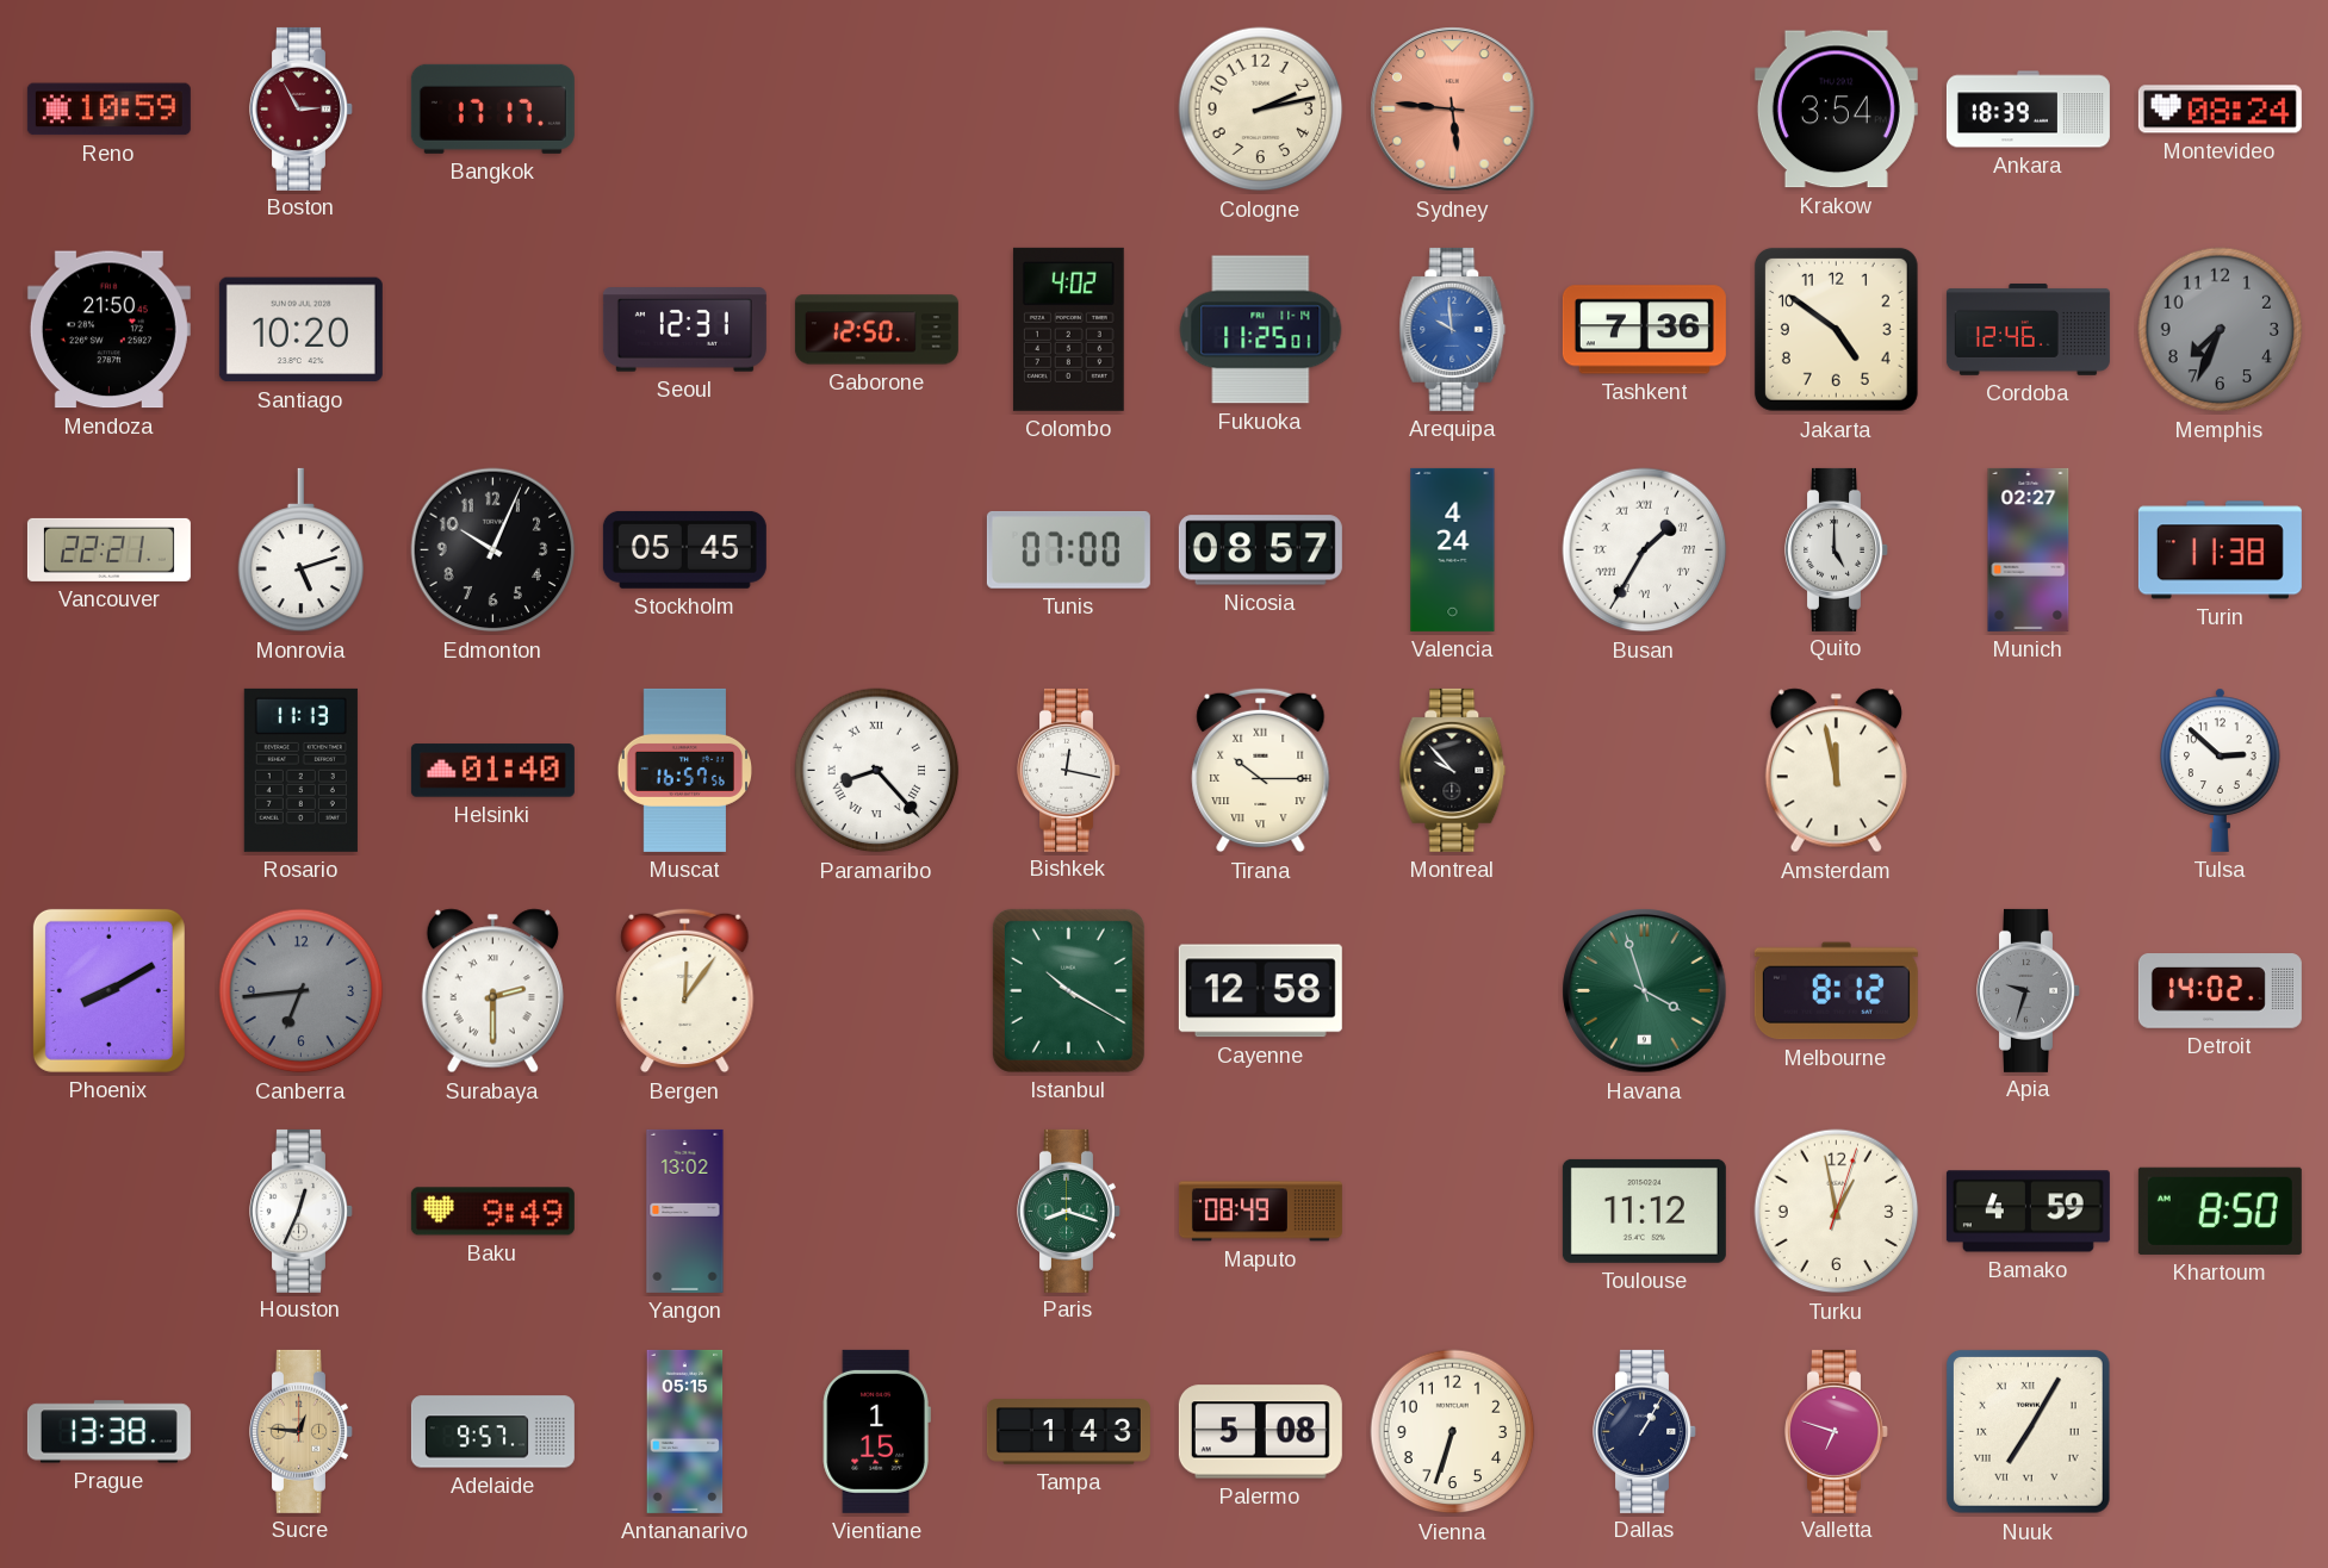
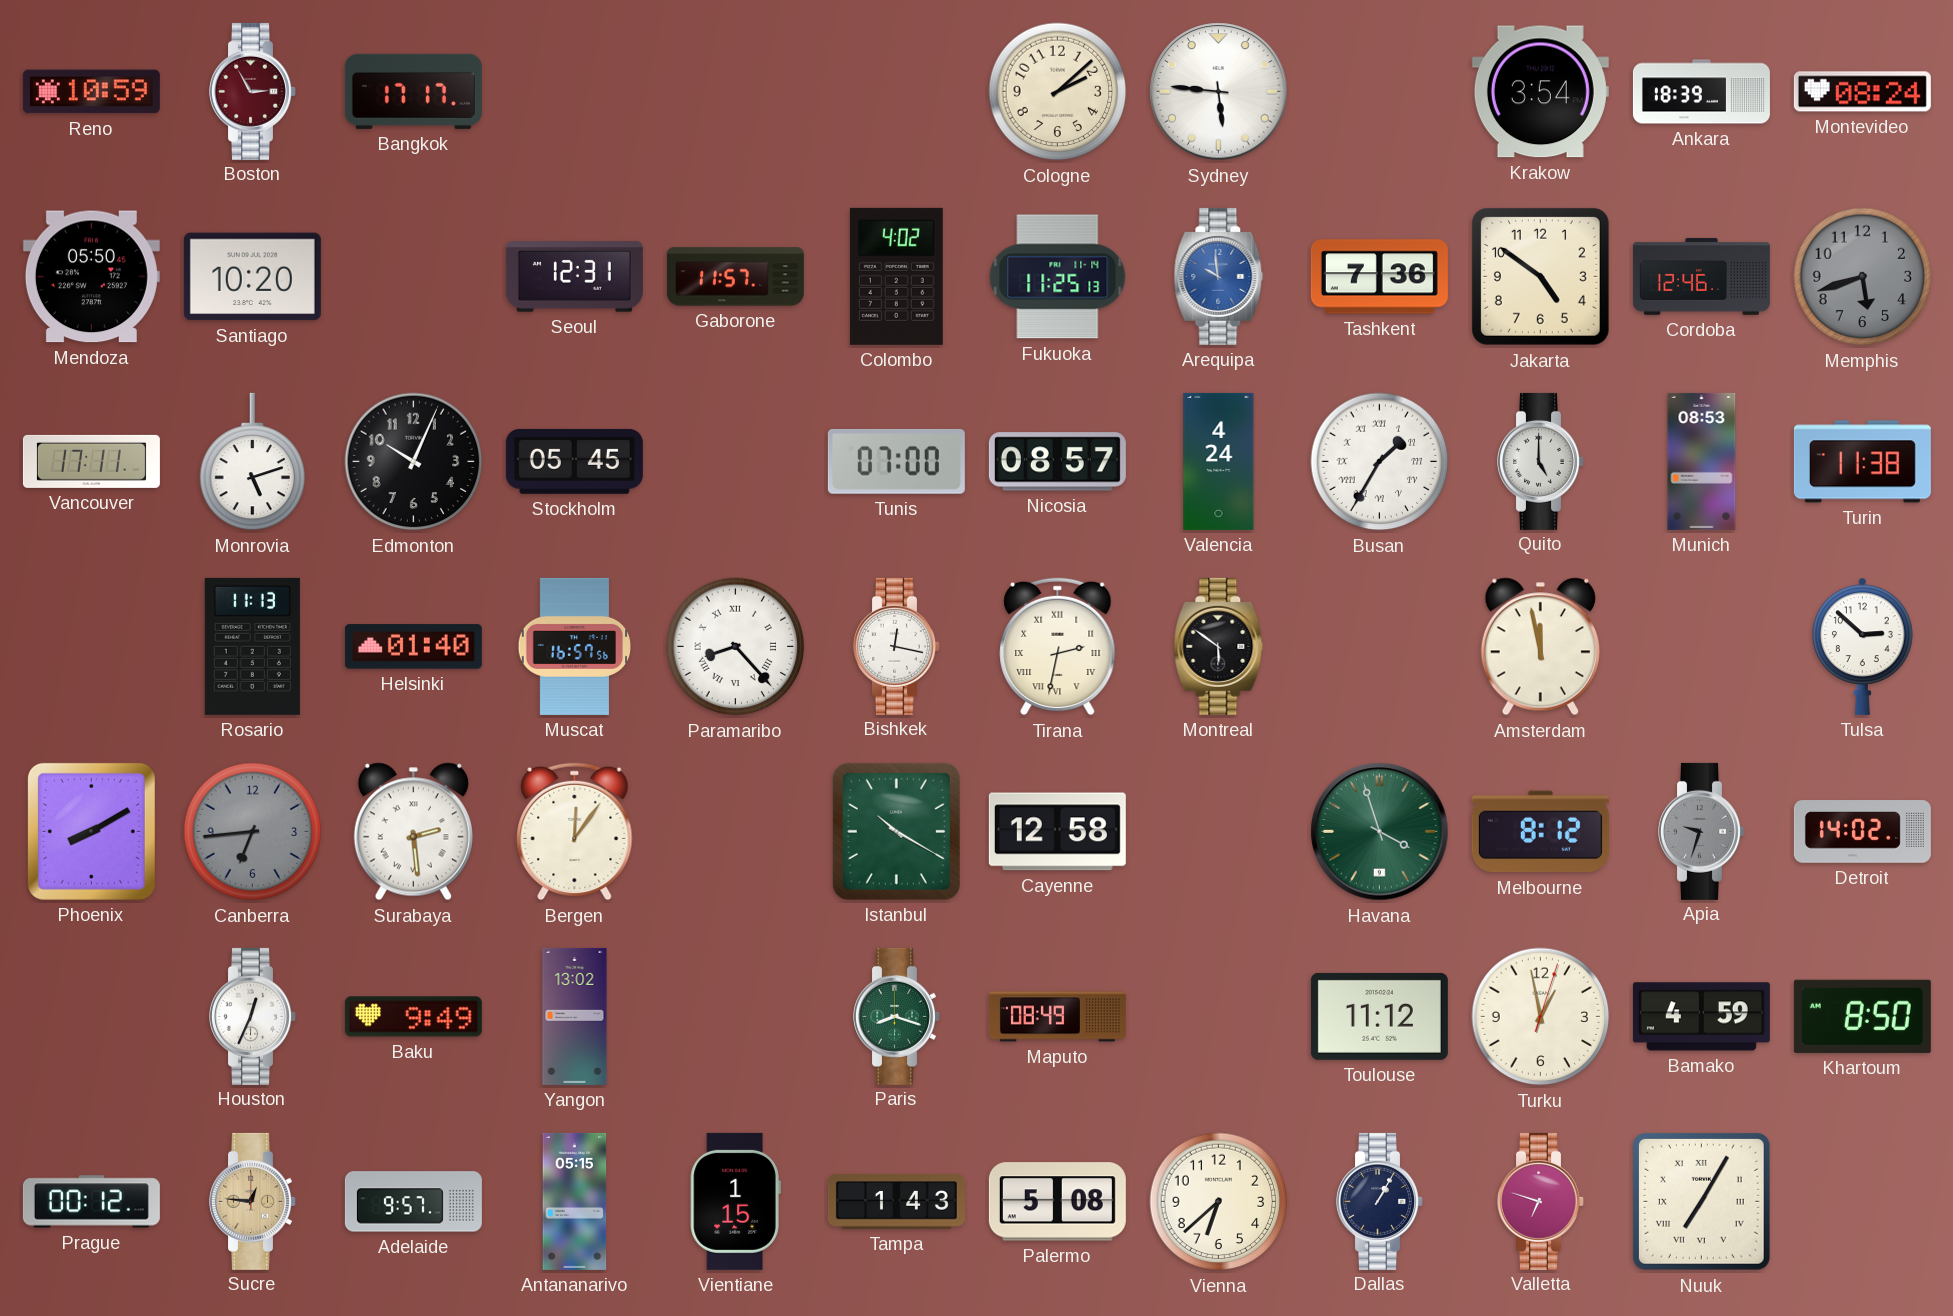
Cologne: 2:13 -> 2:08
Sydney dial: salmon -> white
Mendoza: 21:50 -> 05:50
Gaborone: 12:50 -> 11:57
Fukuoka: 11:25:01 -> 11:25:13
Memphis: 7:34 -> 5:42
Vancouver: 22:21 -> 17:11
Munich: 02:27 -> 08:53
Tirana: 10:15 -> 2:32
Montreal: 9:53 -> 5:51
Surabaya: 2:30 -> 2:29
Prague: 13:38 -> 00:12
Vienna: 6:33 -> 6:38
